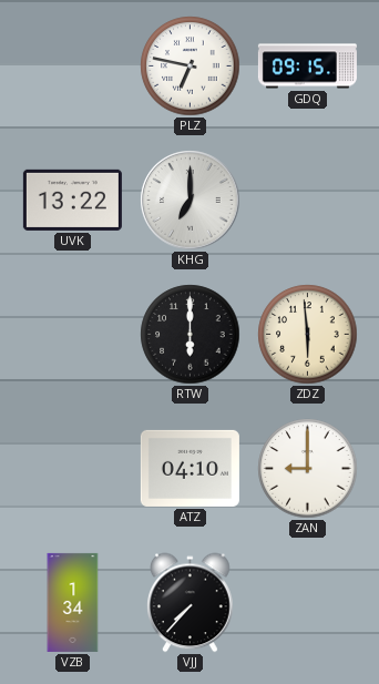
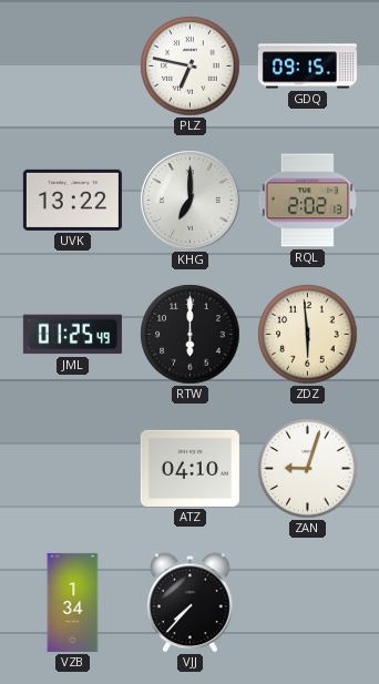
RQL: none -> 2:02
JML: none -> 01:25
ZAN: 9:00 -> 9:03
